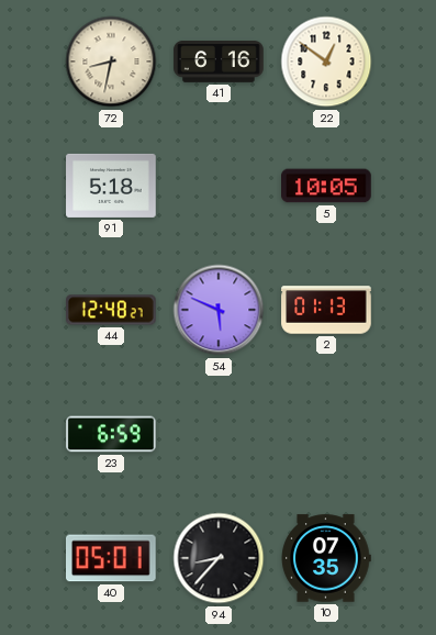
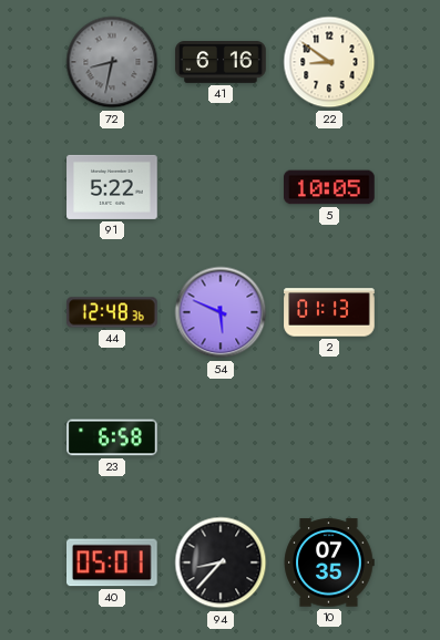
72 dial: cream -> grey
22: 12:51 -> 8:51
91: 5:18 -> 5:22
44: 12:48:27 -> 12:48:36
23: 6:59 -> 6:58
